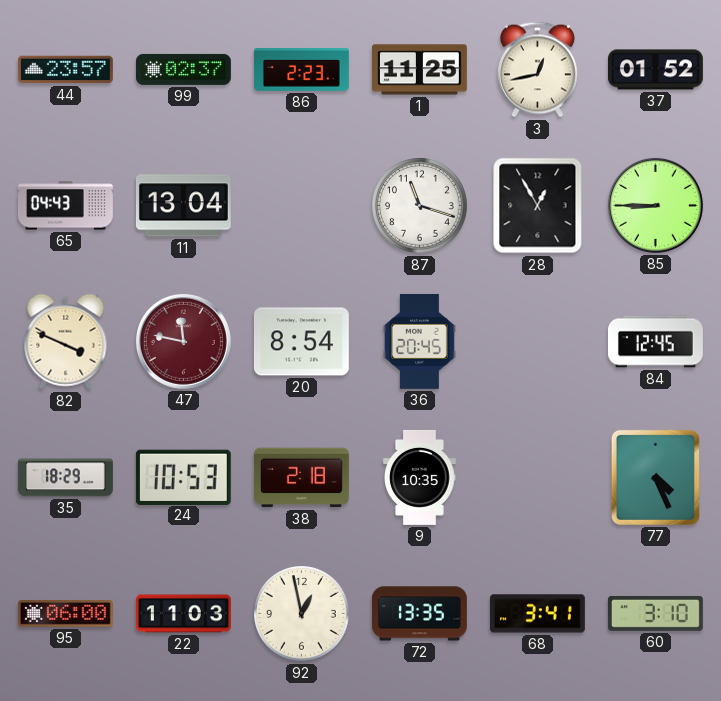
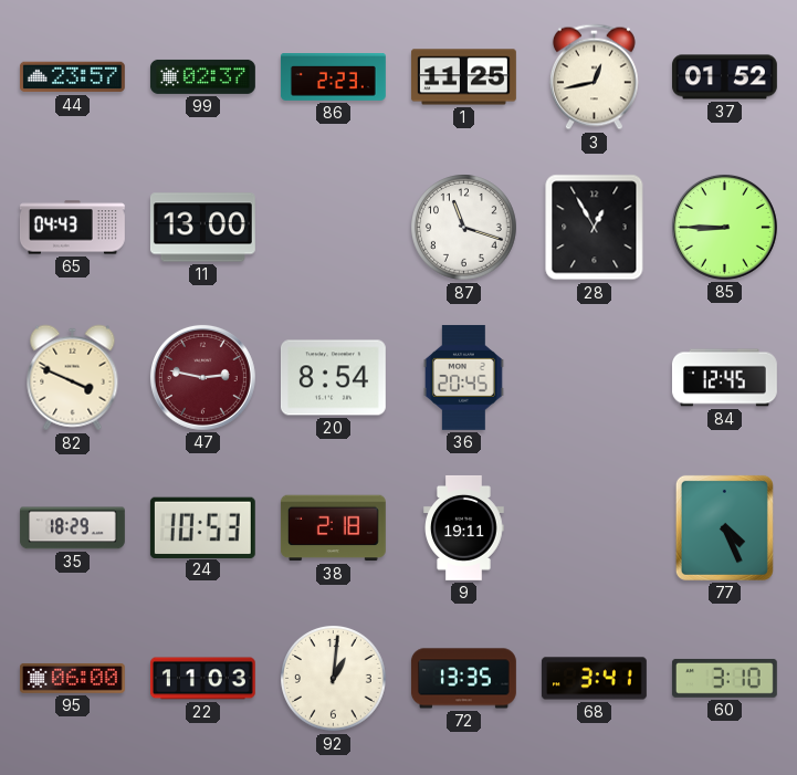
11: 13:04 -> 13:00
47: 11:47 -> 2:47
9: 10:35 -> 19:11
92: 12:58 -> 1:01
